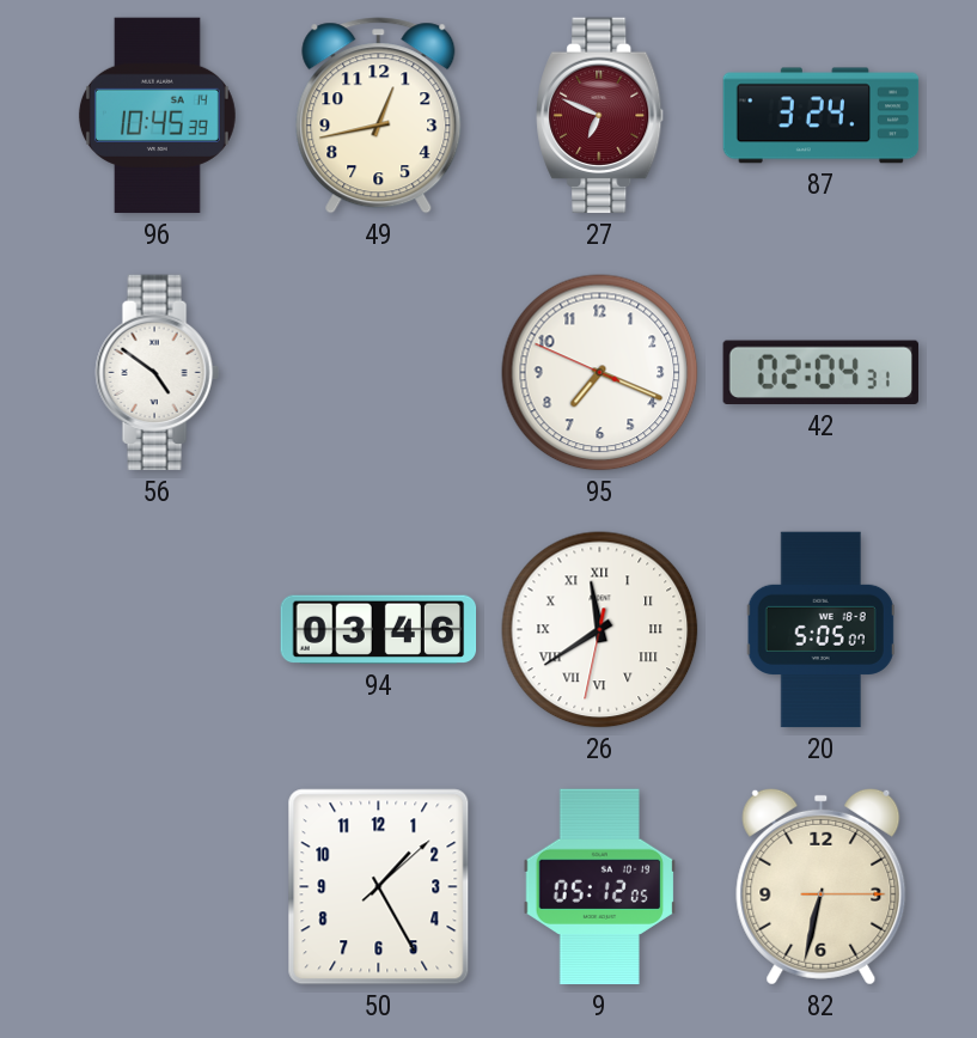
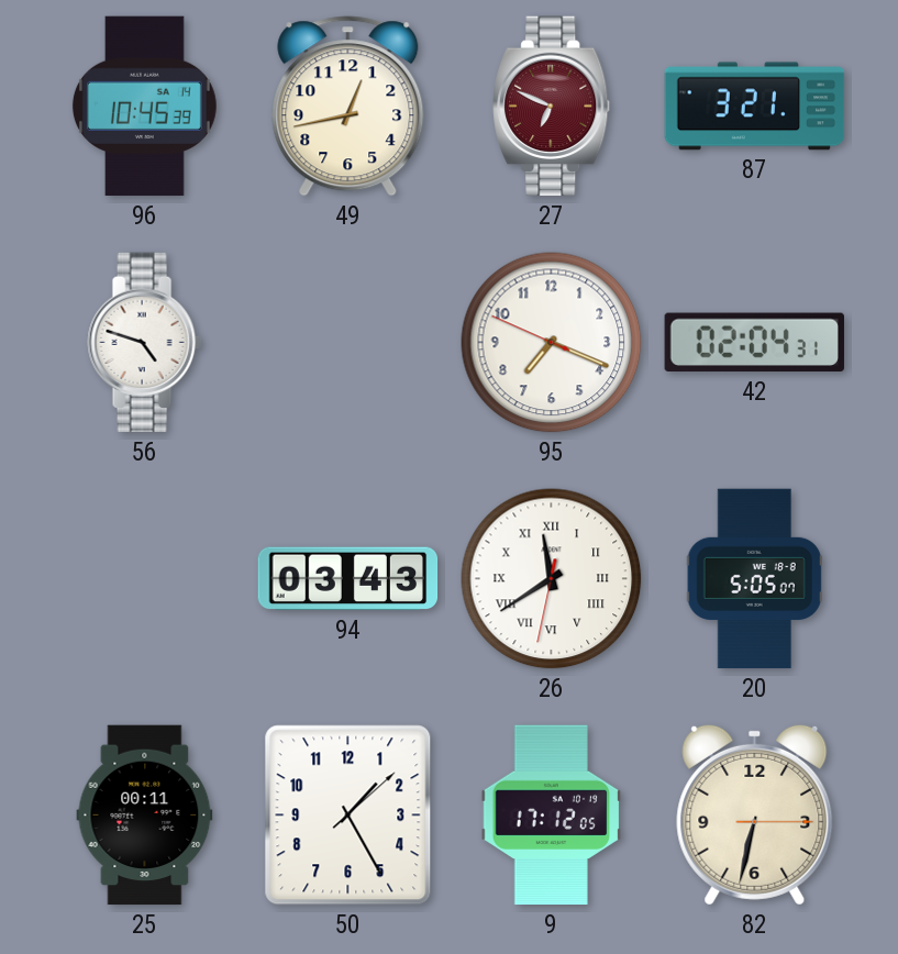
87: 3:24 -> 3:21
56: 4:51 -> 4:48
94: 03:46 -> 03:43
25: none -> 00:11
9: 05:12 -> 17:12
